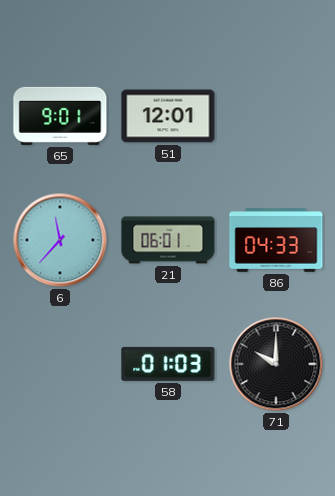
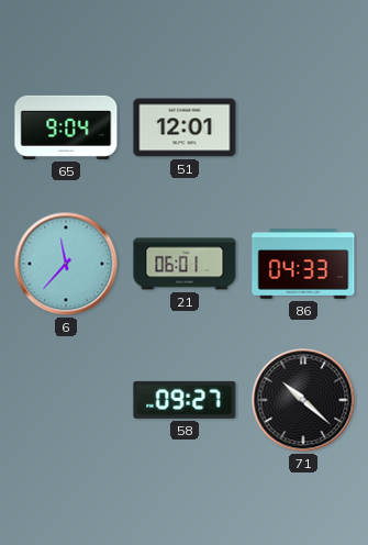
65: 9:01 -> 9:04
58: 01:03 -> 09:27
71: 10:00 -> 10:22
